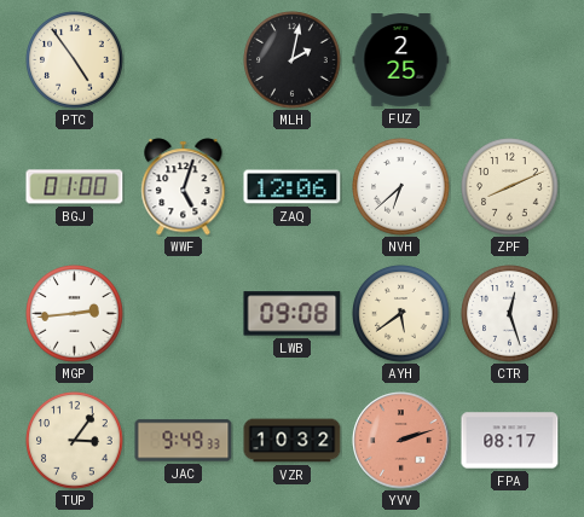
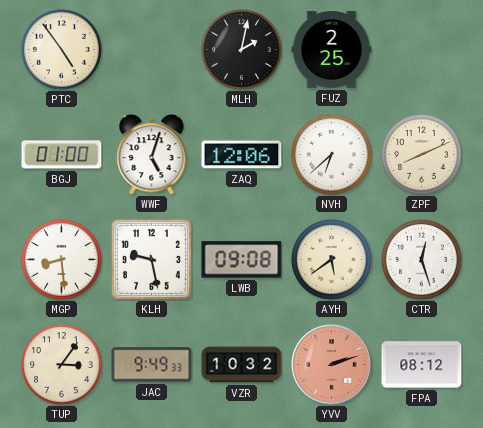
MGP: 2:44 -> 8:29
KLH: none -> 9:28
FPA: 08:17 -> 08:12
